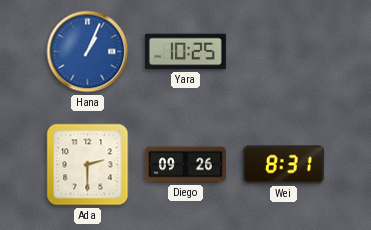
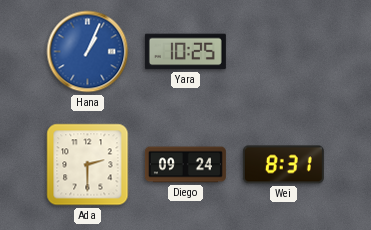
Diego: 09:26 -> 09:24
